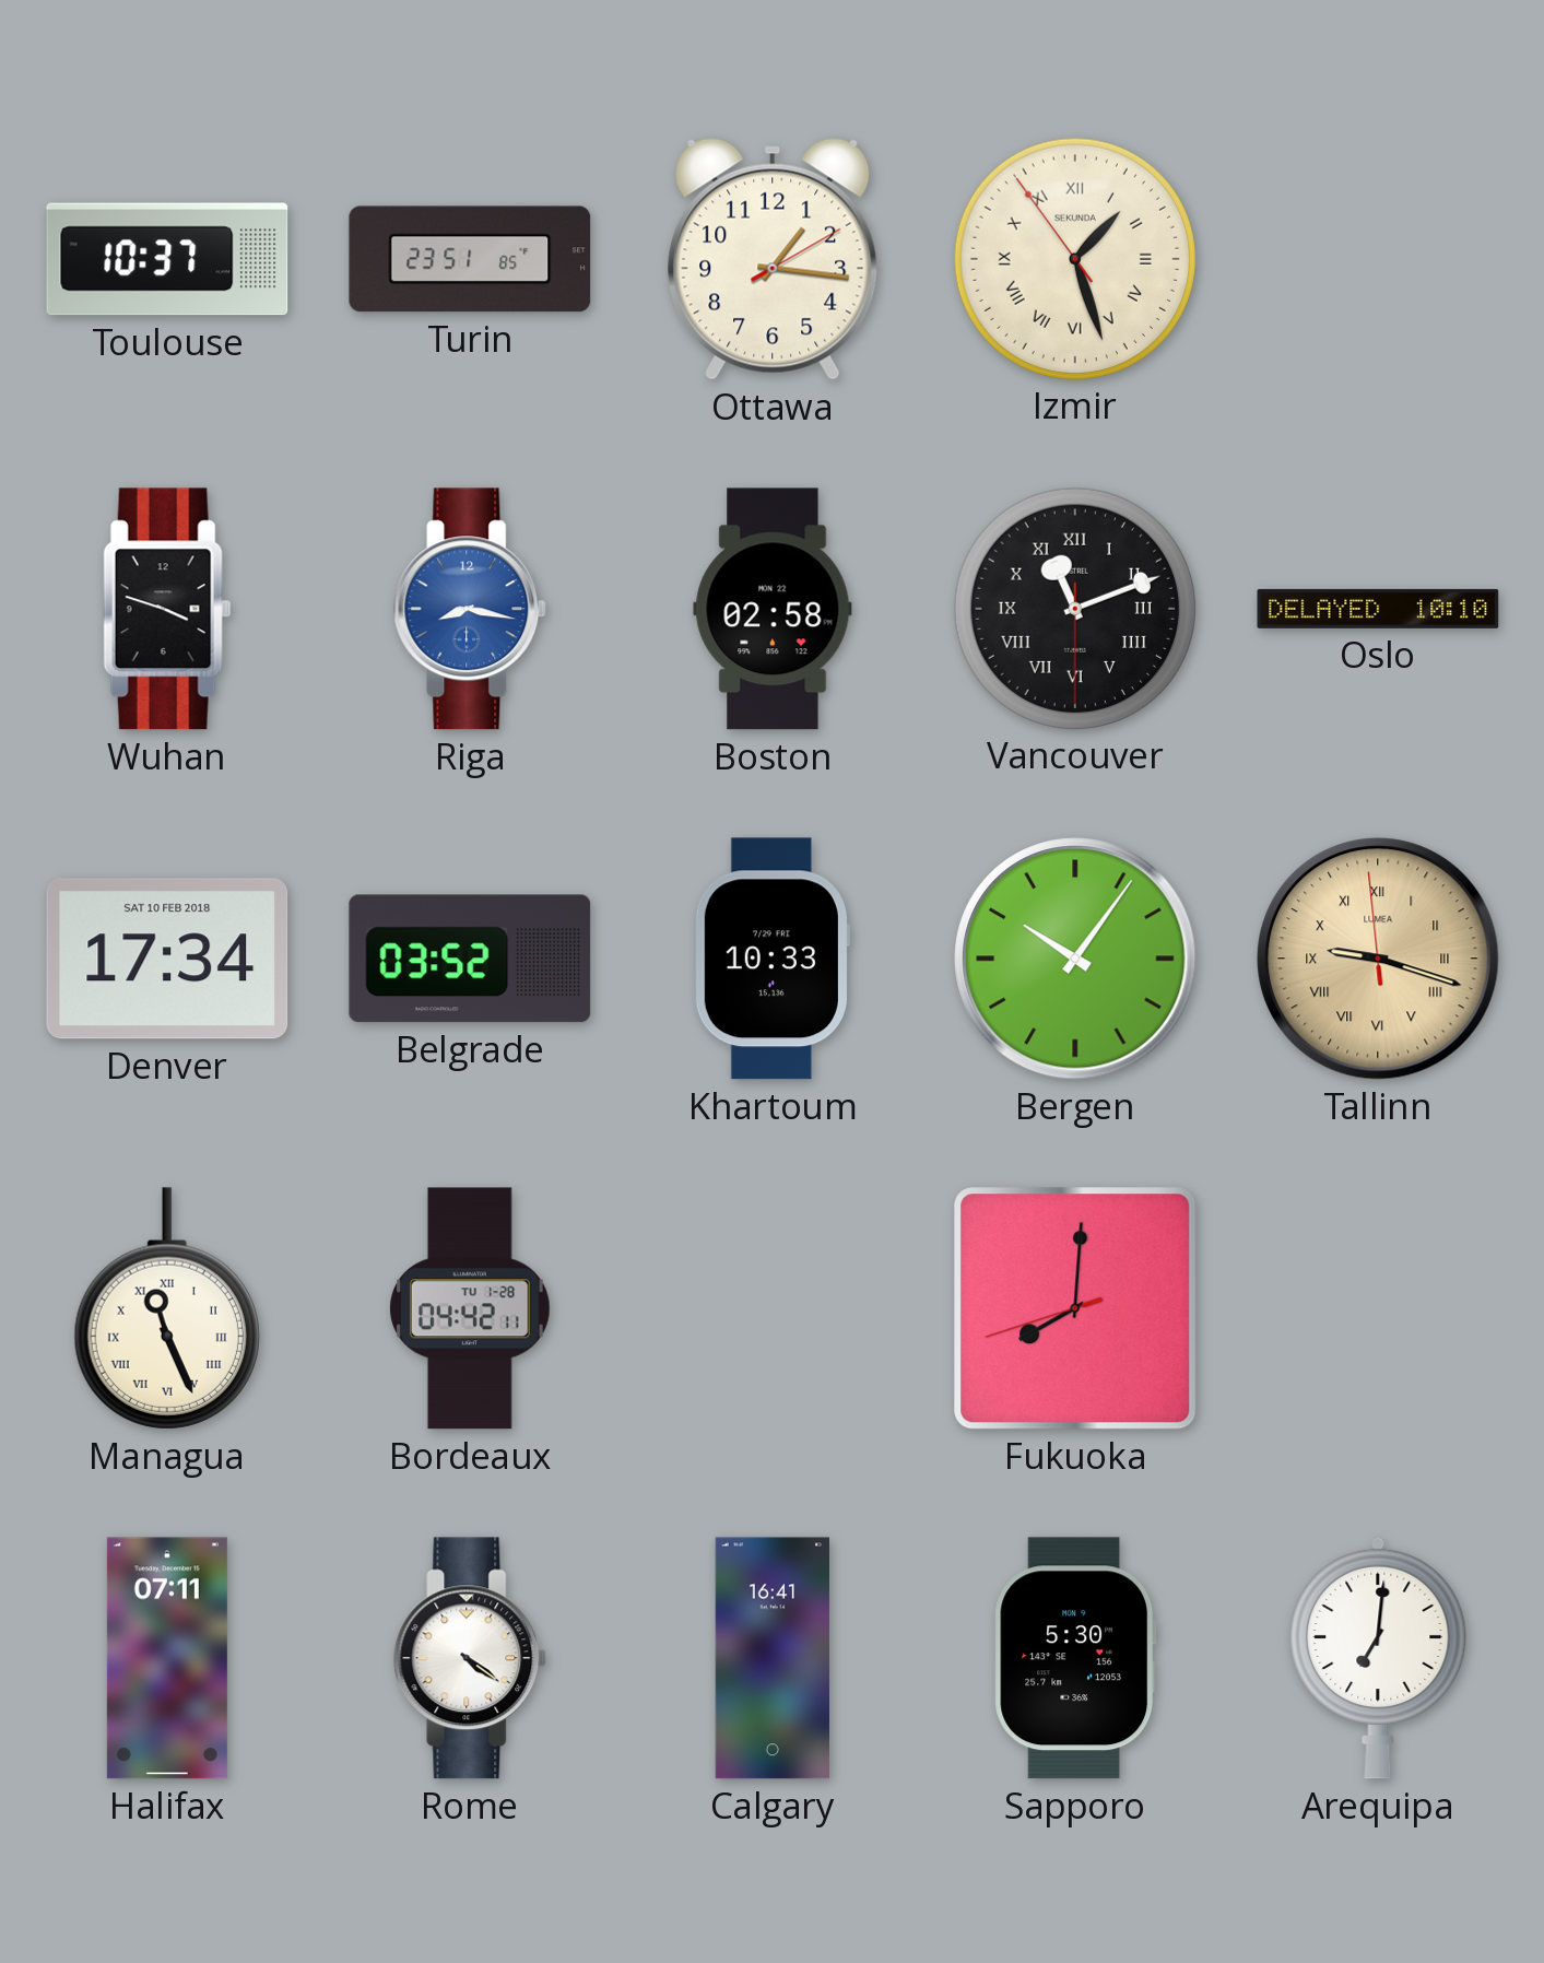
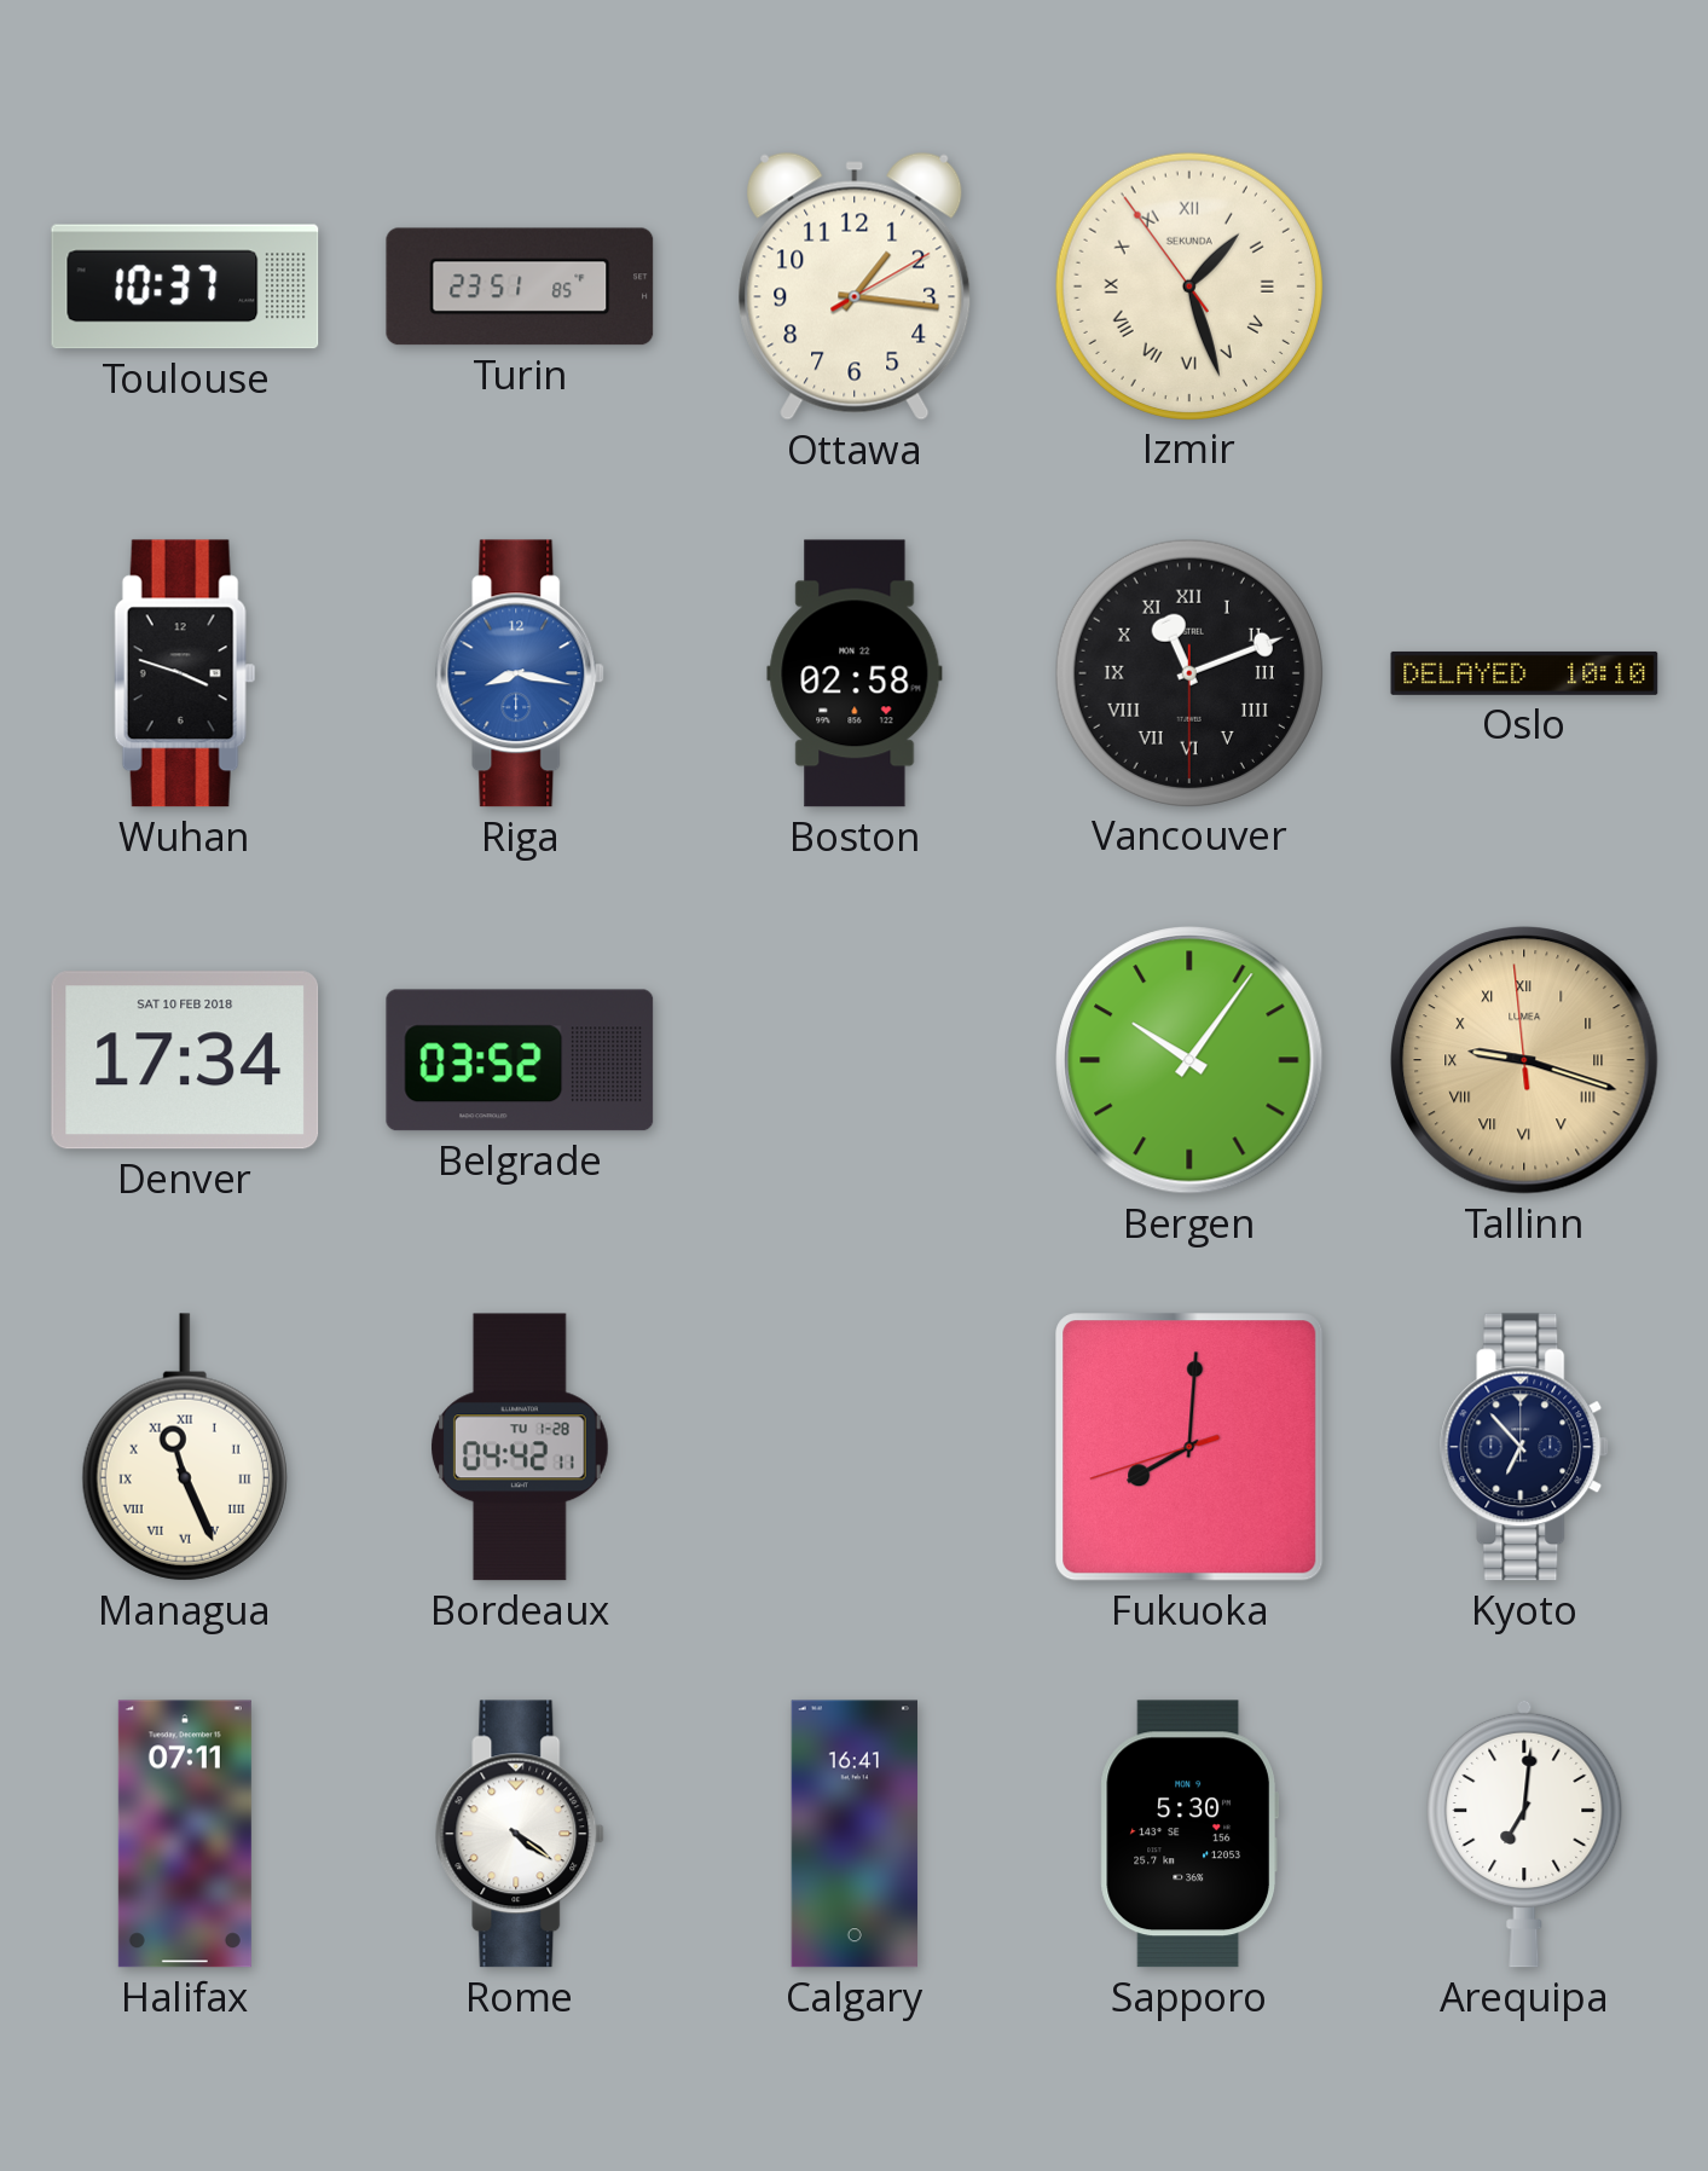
Khartoum: 10:33 -> none
Kyoto: none -> 6:53
